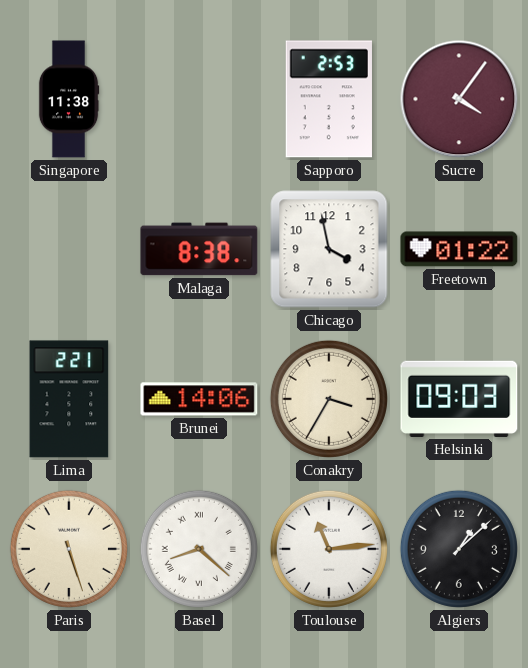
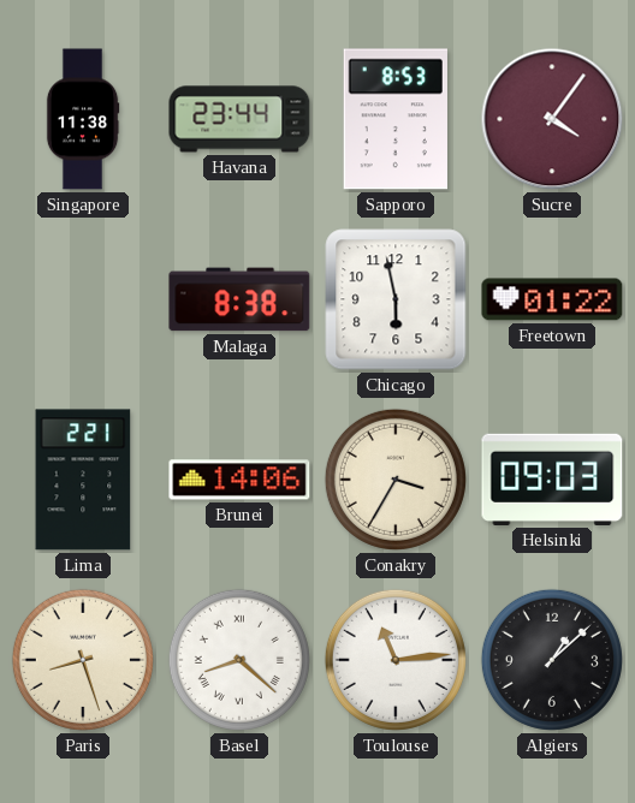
Havana: none -> 23:44
Sapporo: 2:53 -> 8:53
Chicago: 3:58 -> 5:58
Paris: 5:27 -> 8:27
